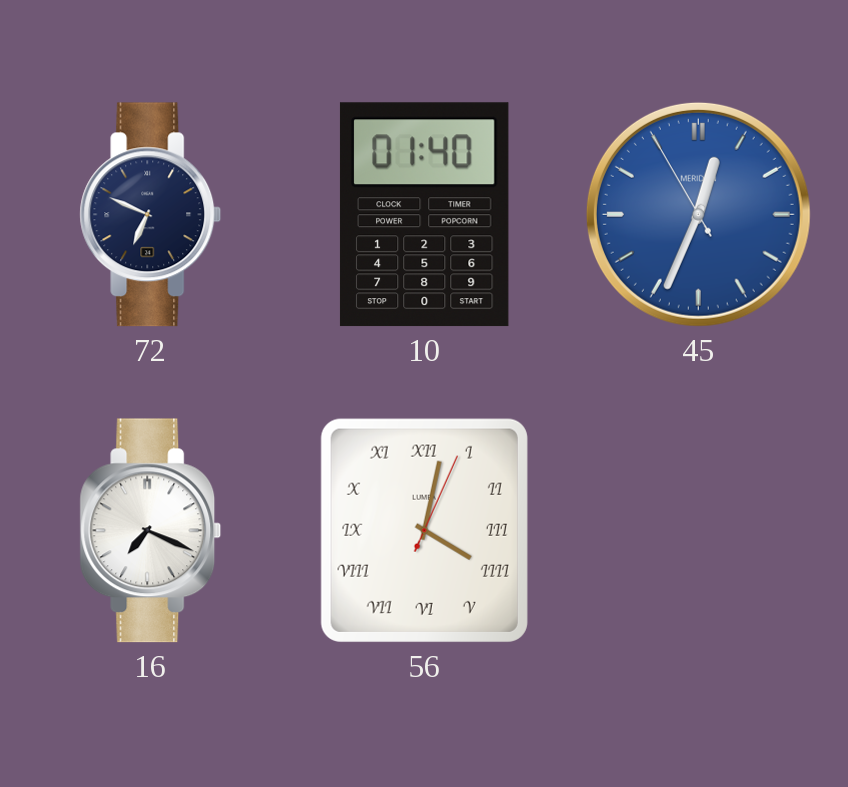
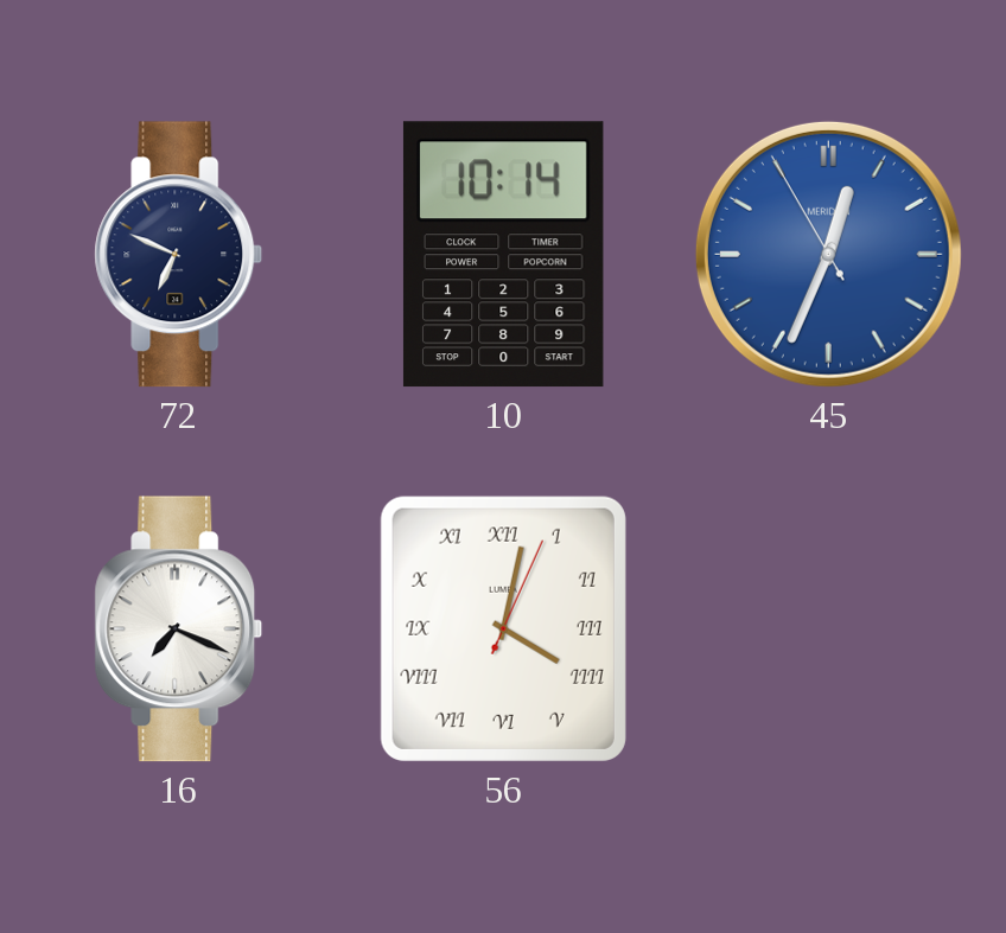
10: 01:40 -> 10:14
